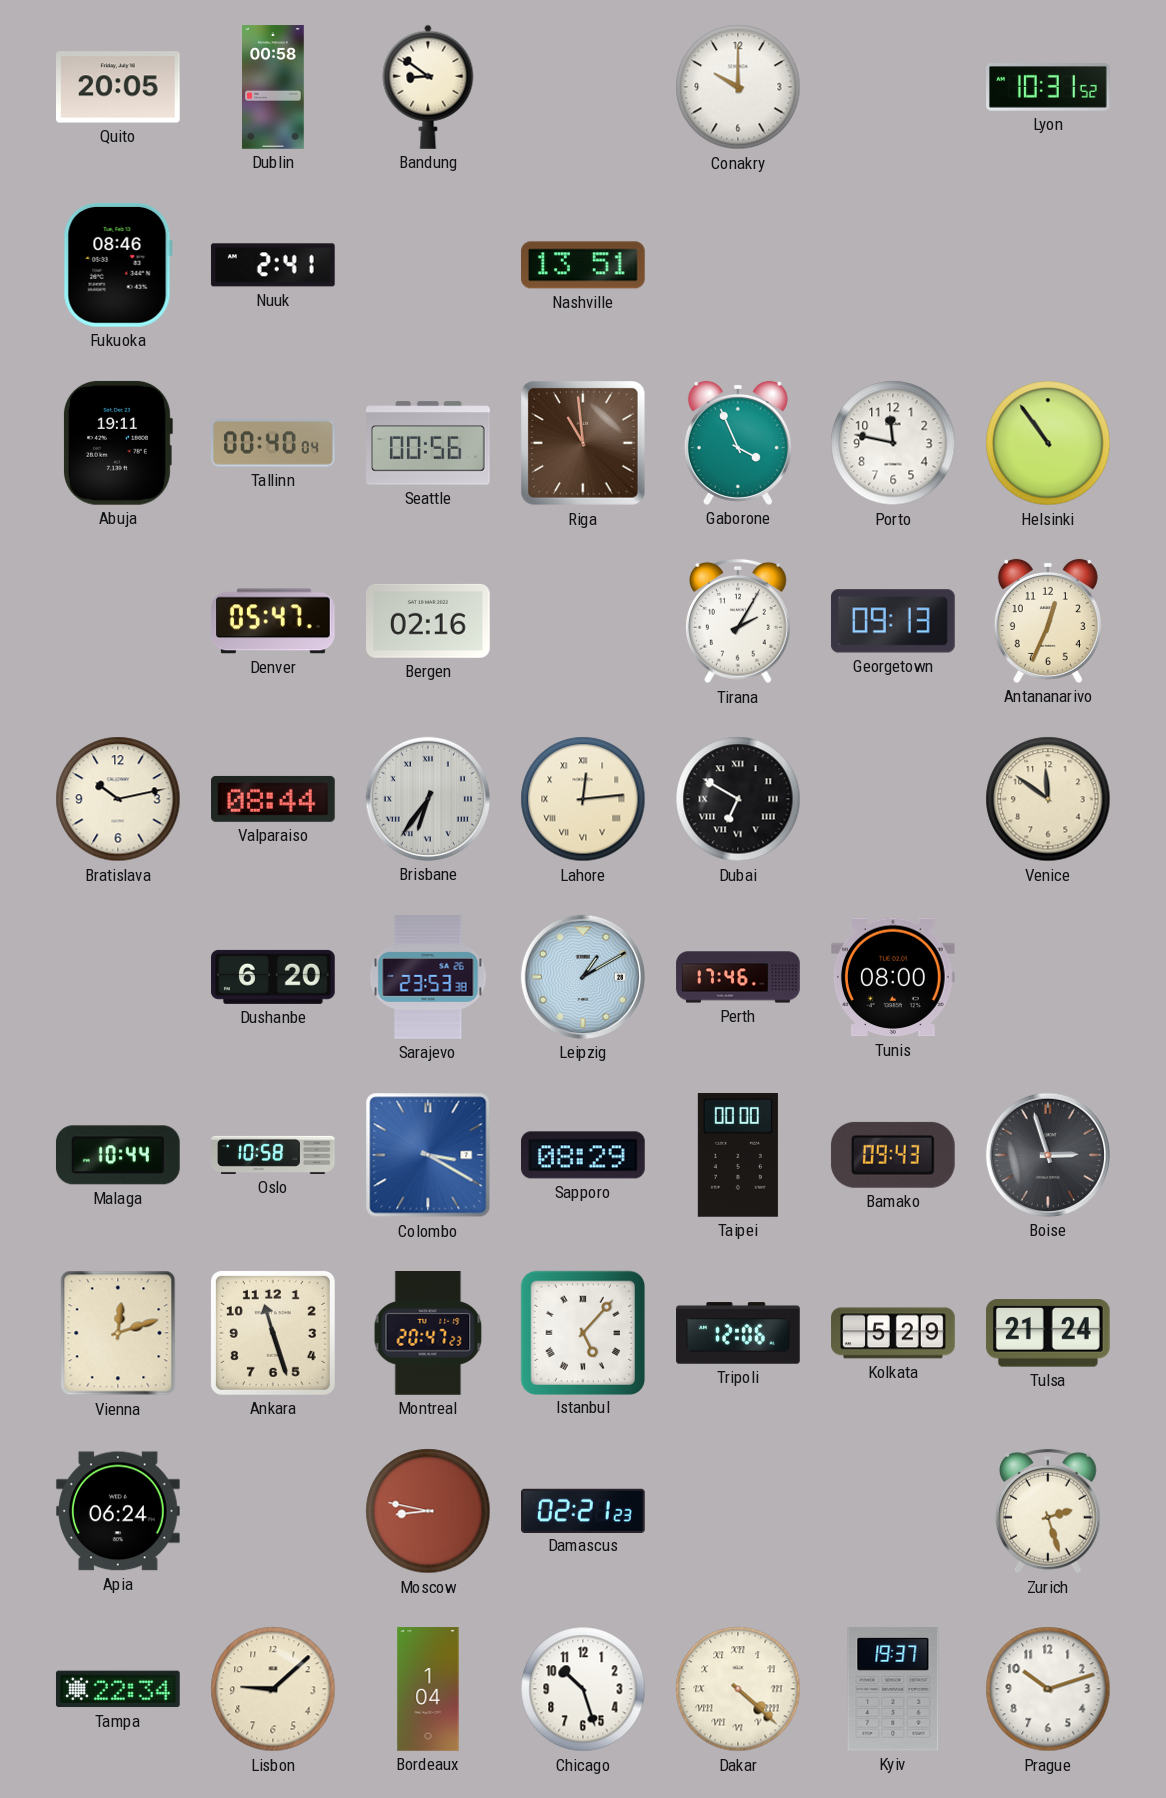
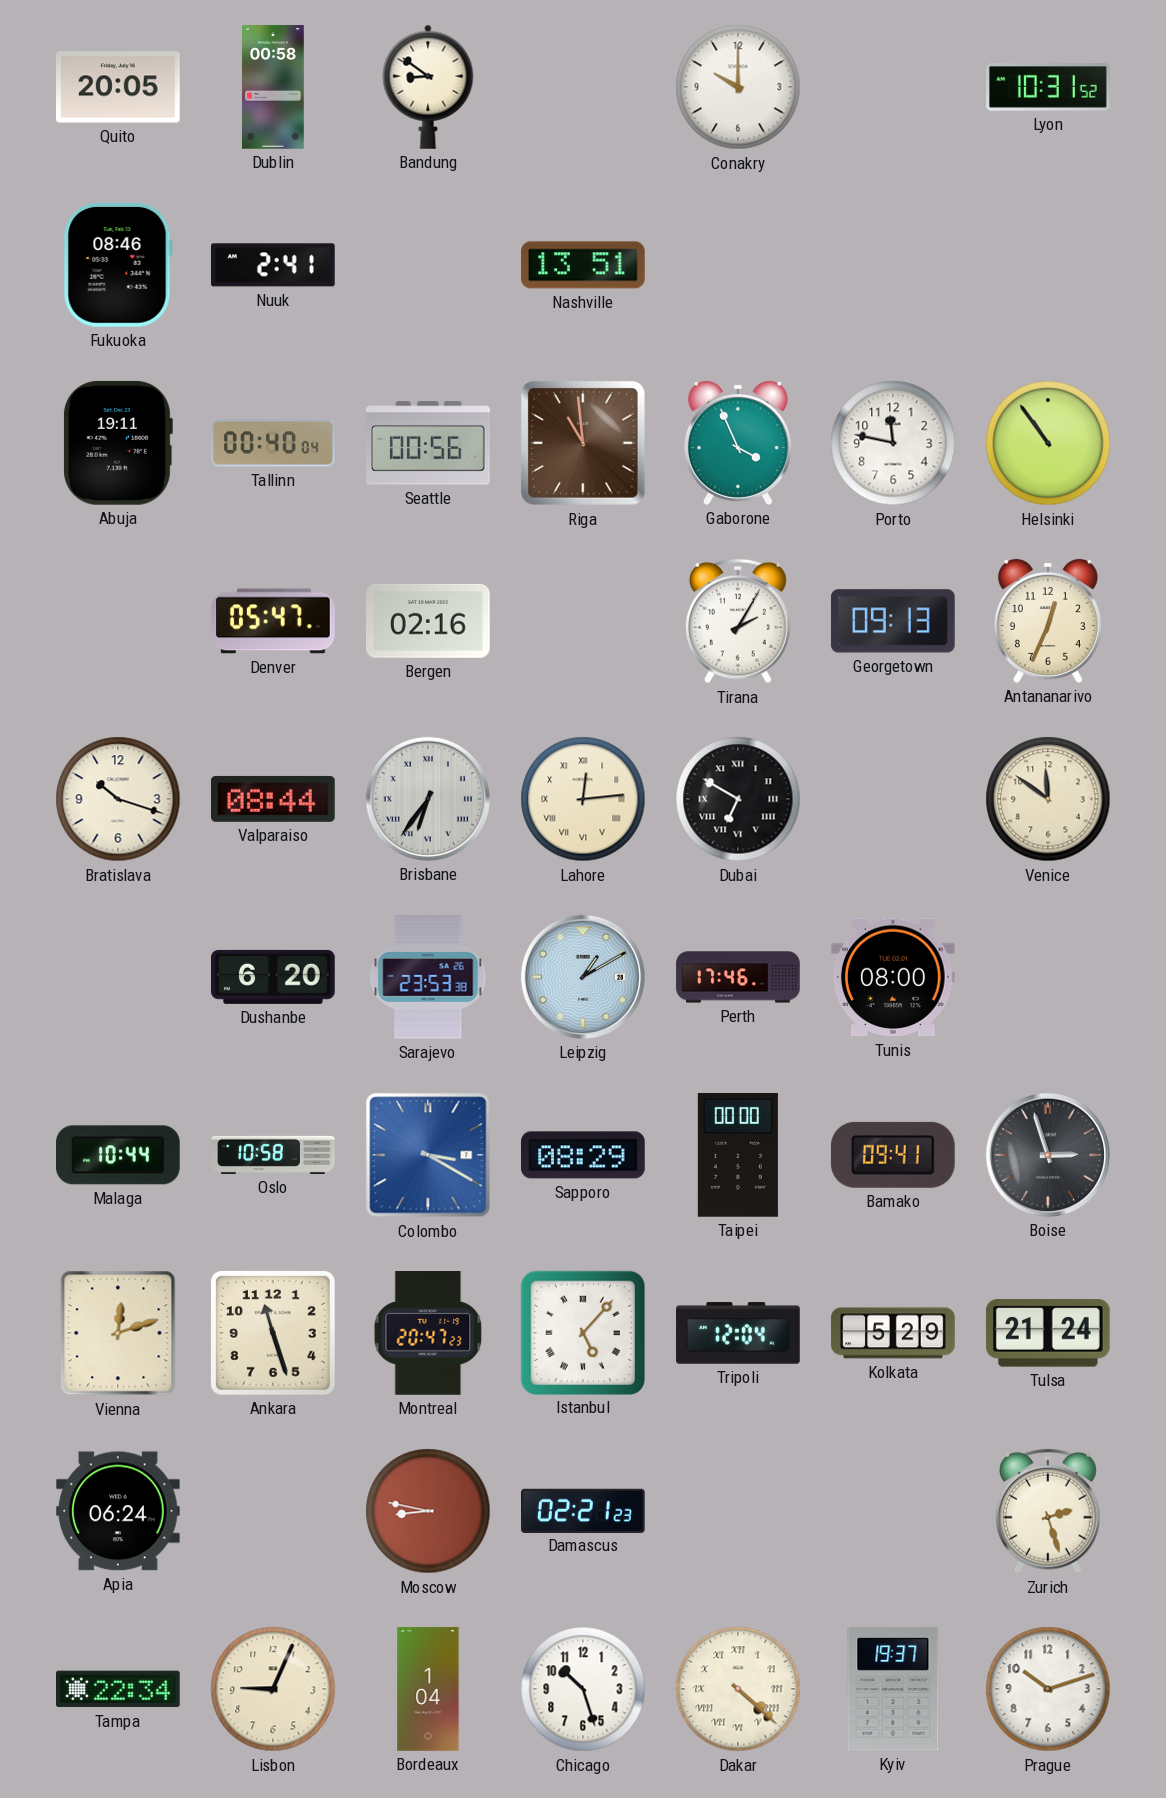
Bratislava: 10:13 -> 10:18
Bamako: 09:43 -> 09:41
Tripoli: 12:06 -> 12:04
Lisbon: 9:08 -> 9:04
